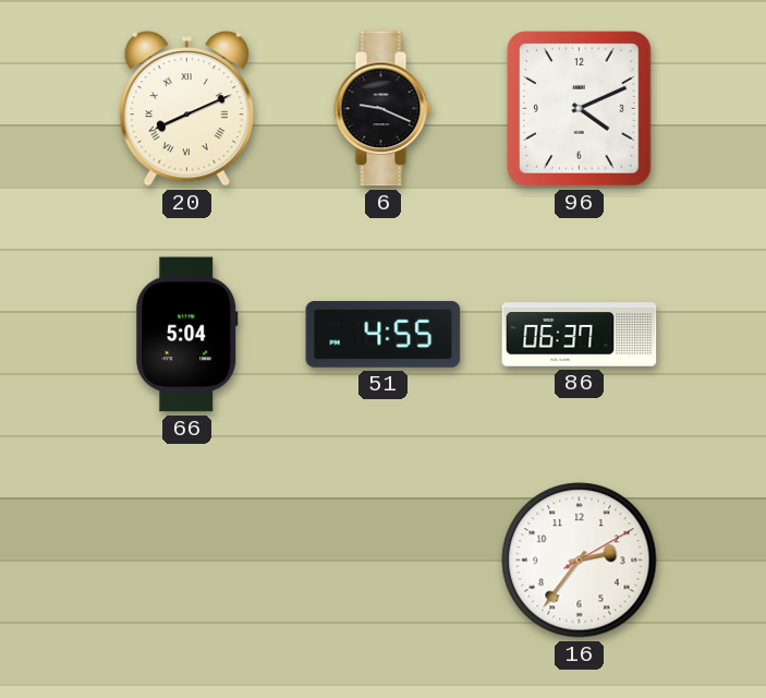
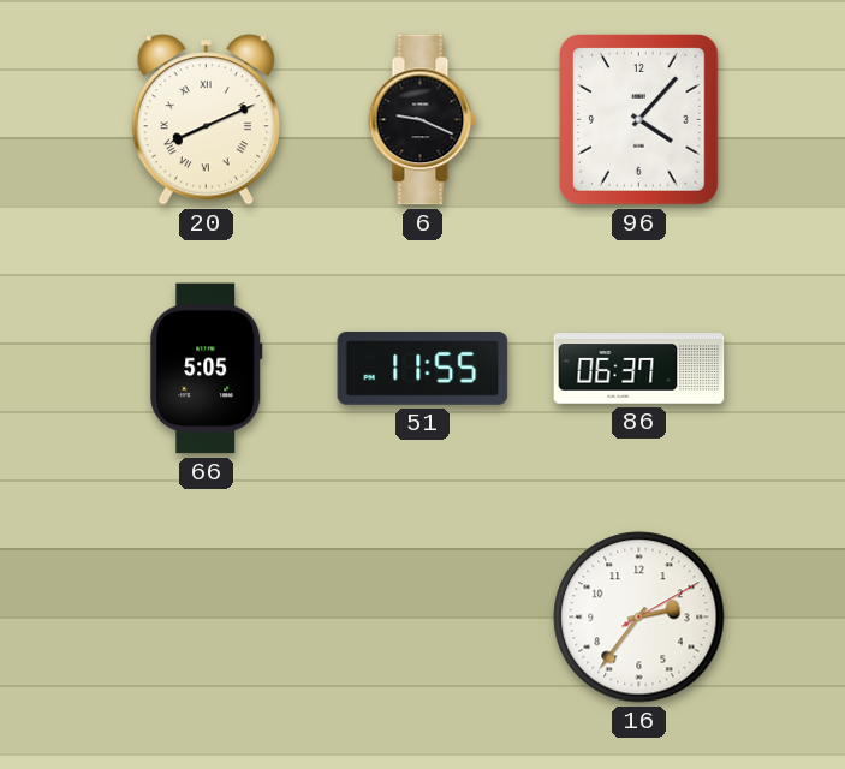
96: 4:11 -> 4:07
66: 5:04 -> 5:05
51: 4:55 -> 11:55
